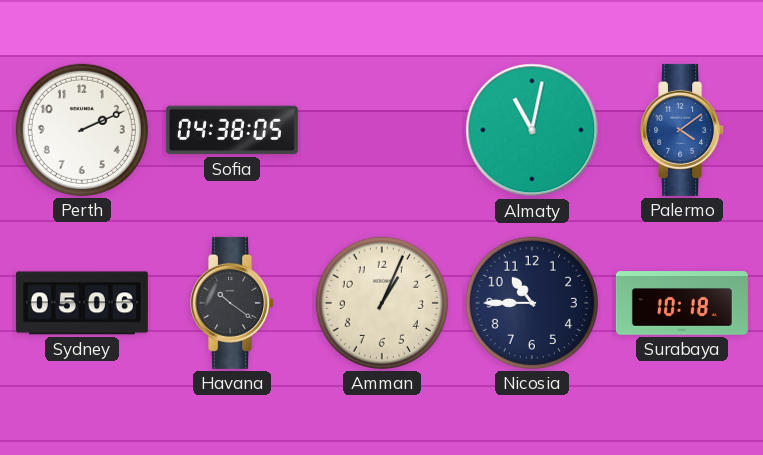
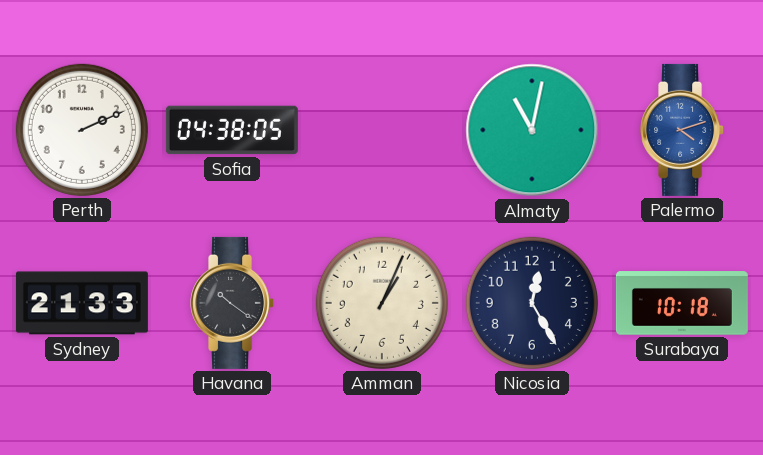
Palermo: 4:09 -> 4:12
Sydney: 05:06 -> 21:33
Nicosia: 10:45 -> 12:25
